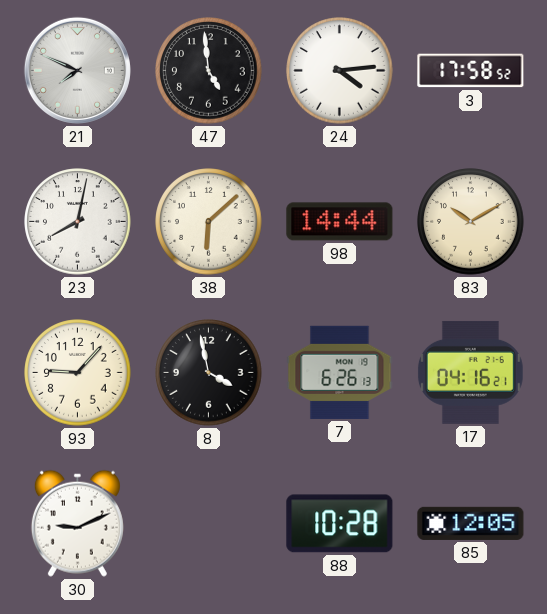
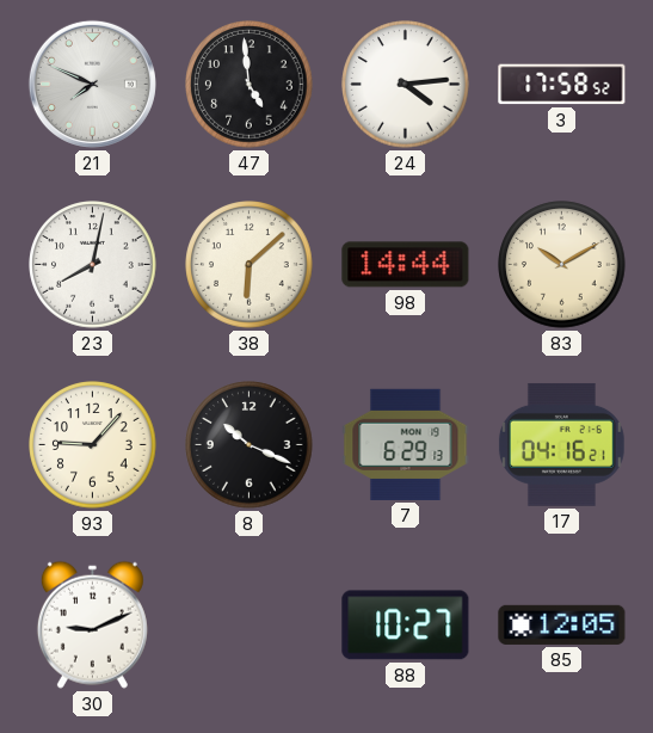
8: 3:58 -> 10:19
7: 6:26 -> 6:29
88: 10:28 -> 10:27
